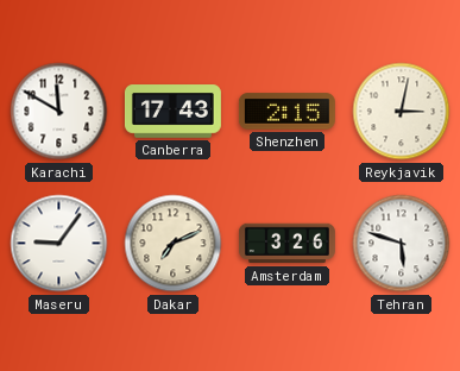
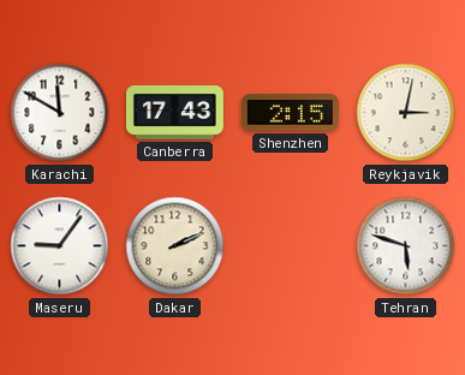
Dakar: 7:11 -> 2:11
Amsterdam: 3:26 -> none
